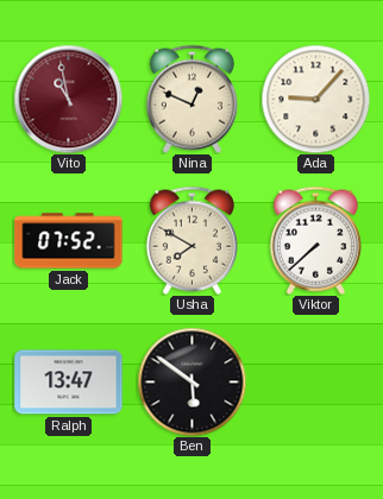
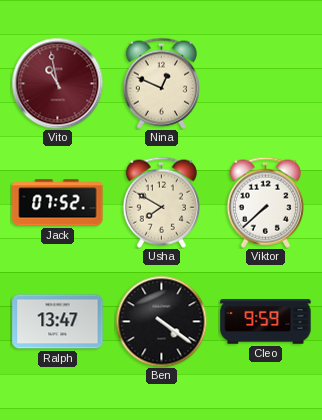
Ada: 9:07 -> none
Ben: 5:51 -> 4:21
Cleo: none -> 9:59
